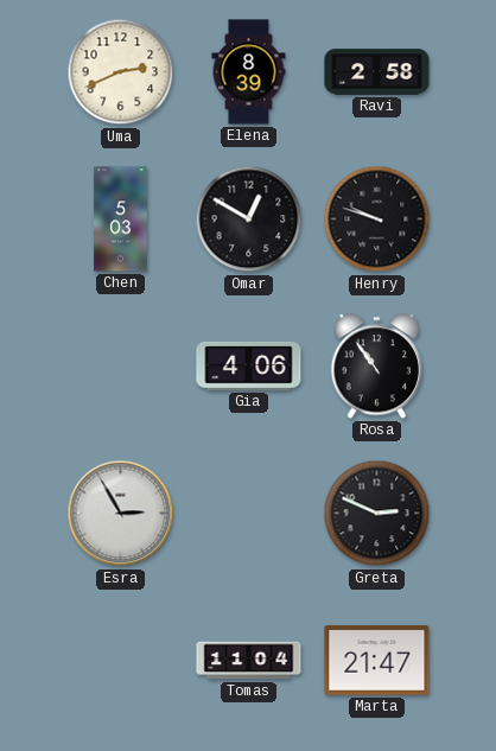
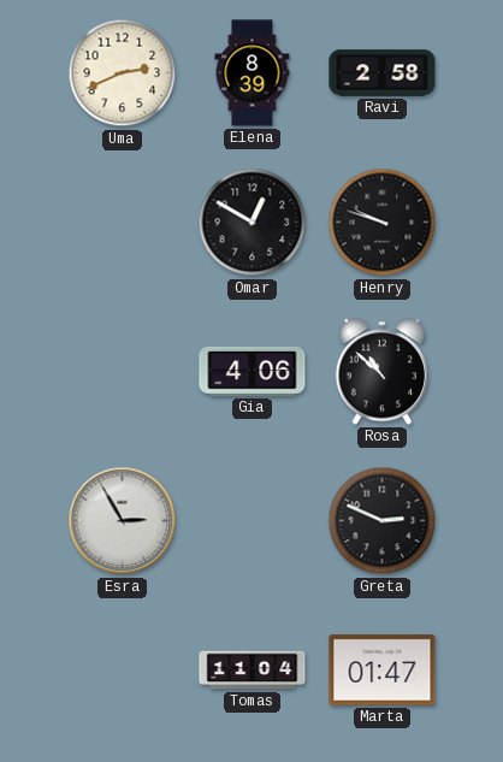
Chen: 5:03 -> none
Rosa: 10:54 -> 10:52
Marta: 21:47 -> 01:47
